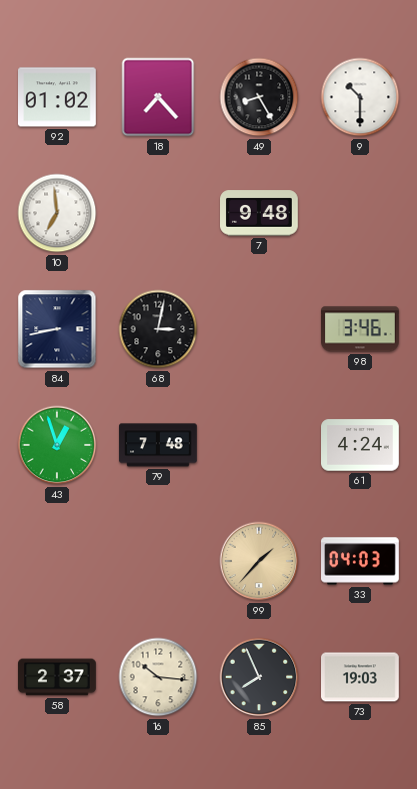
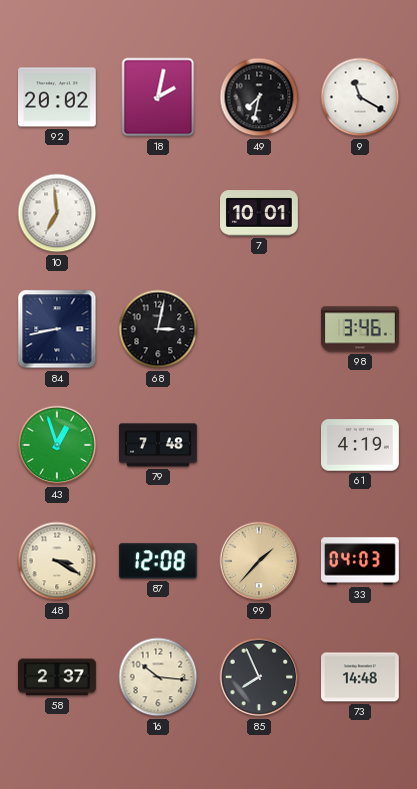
92: 01:02 -> 20:02
18: 7:23 -> 2:02
49: 8:25 -> 7:32
9: 10:30 -> 11:20
7: 9:48 -> 10:01
61: 4:24 -> 4:19
48: none -> 3:20
87: none -> 12:08
73: 19:03 -> 14:48
